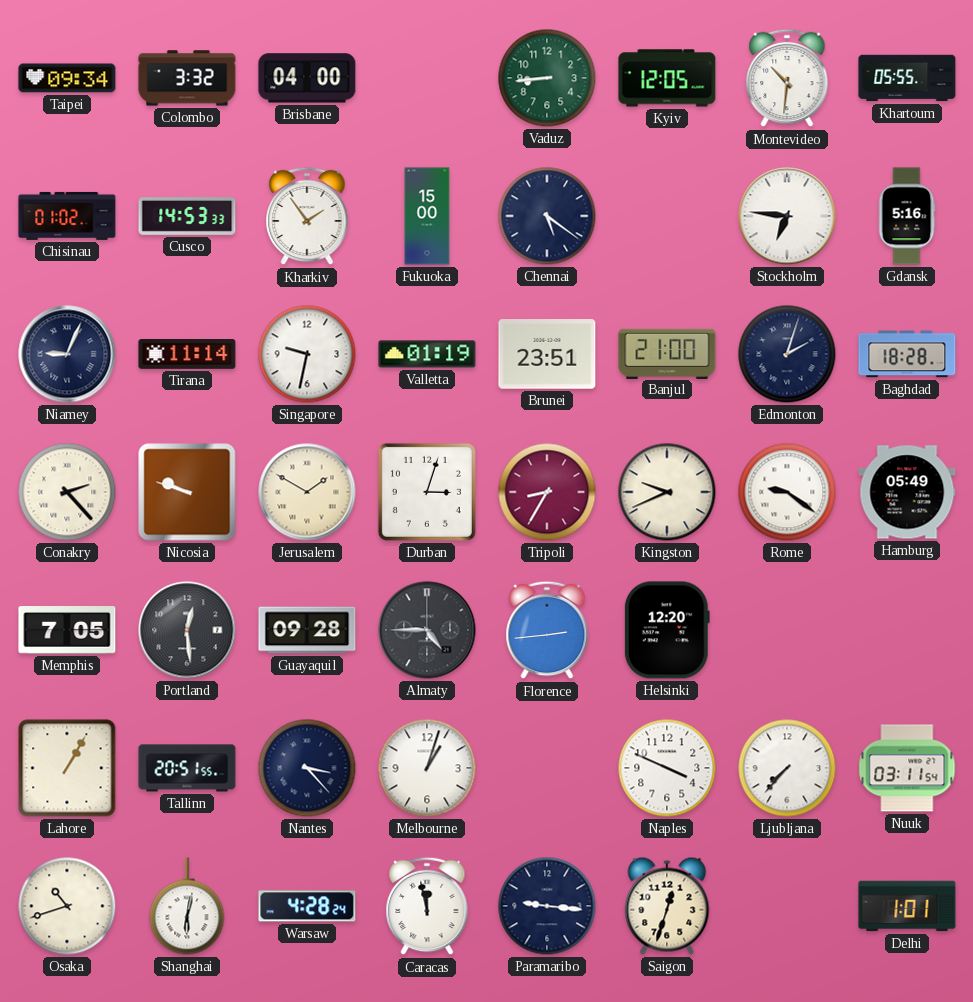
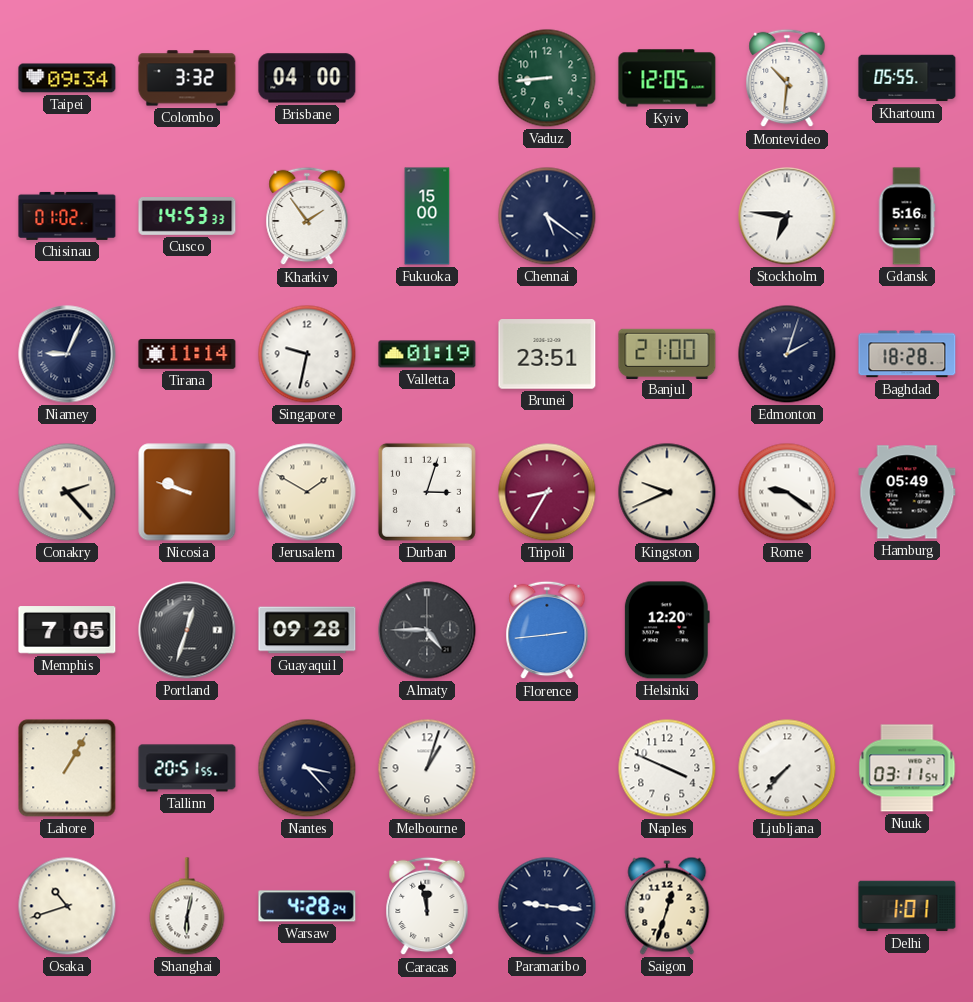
Portland: 12:29 -> 12:33
